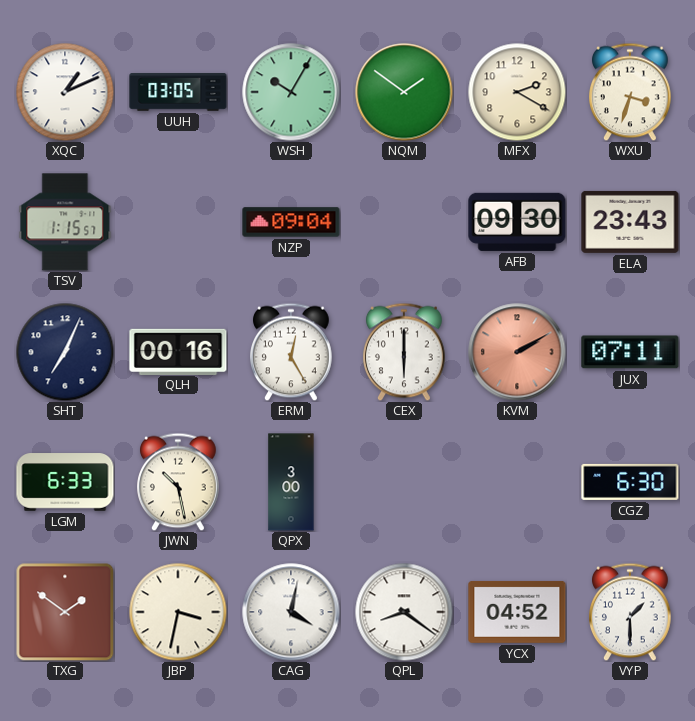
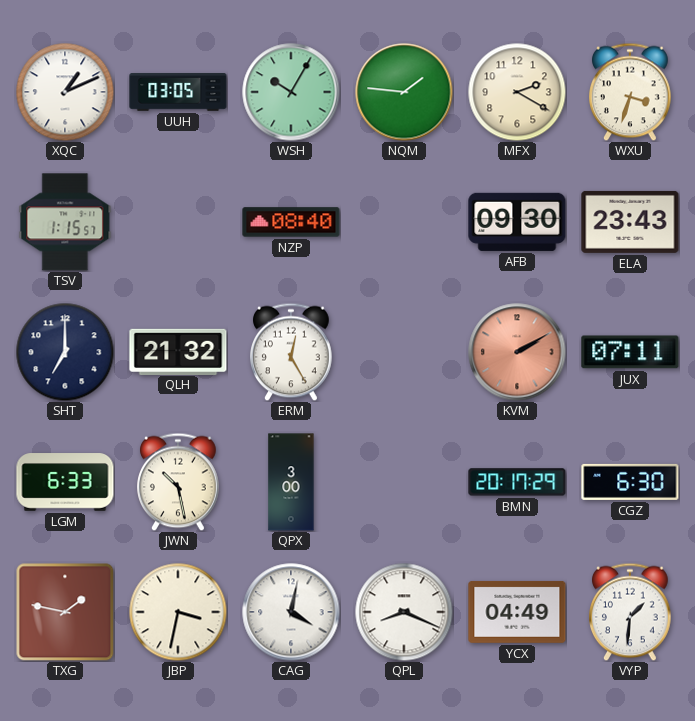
NQM: 1:51 -> 1:46
NZP: 09:04 -> 08:40
SHT: 7:04 -> 7:00
QLH: 00:16 -> 21:32
CEX: 6:00 -> none
BMN: none -> 20:17
TXG: 1:51 -> 1:47
QPL: 8:21 -> 8:19
YCX: 04:52 -> 04:49
VYP: 1:30 -> 1:31
